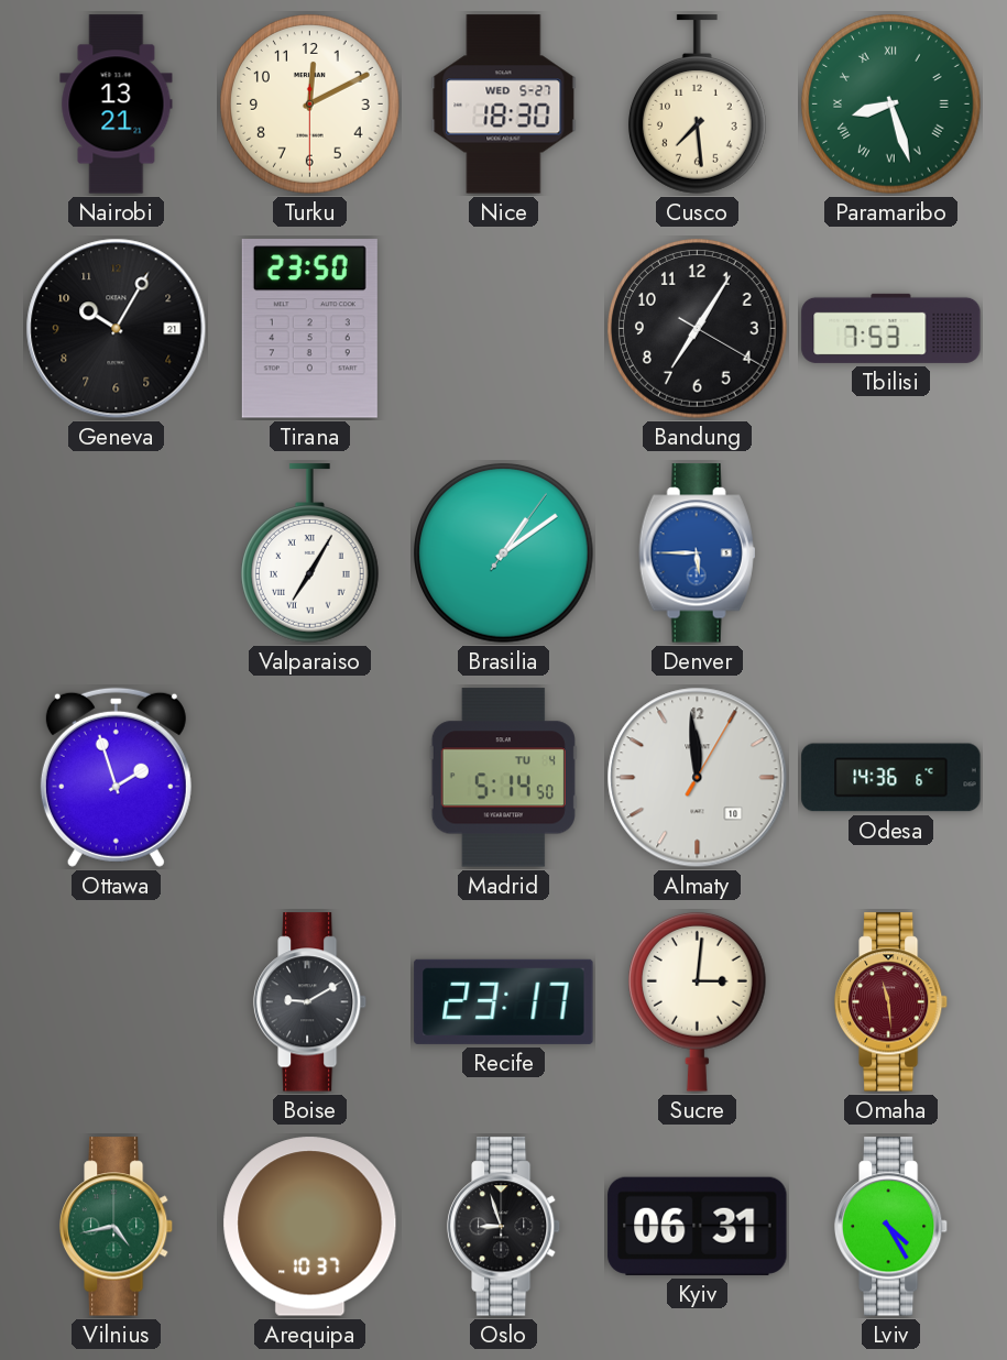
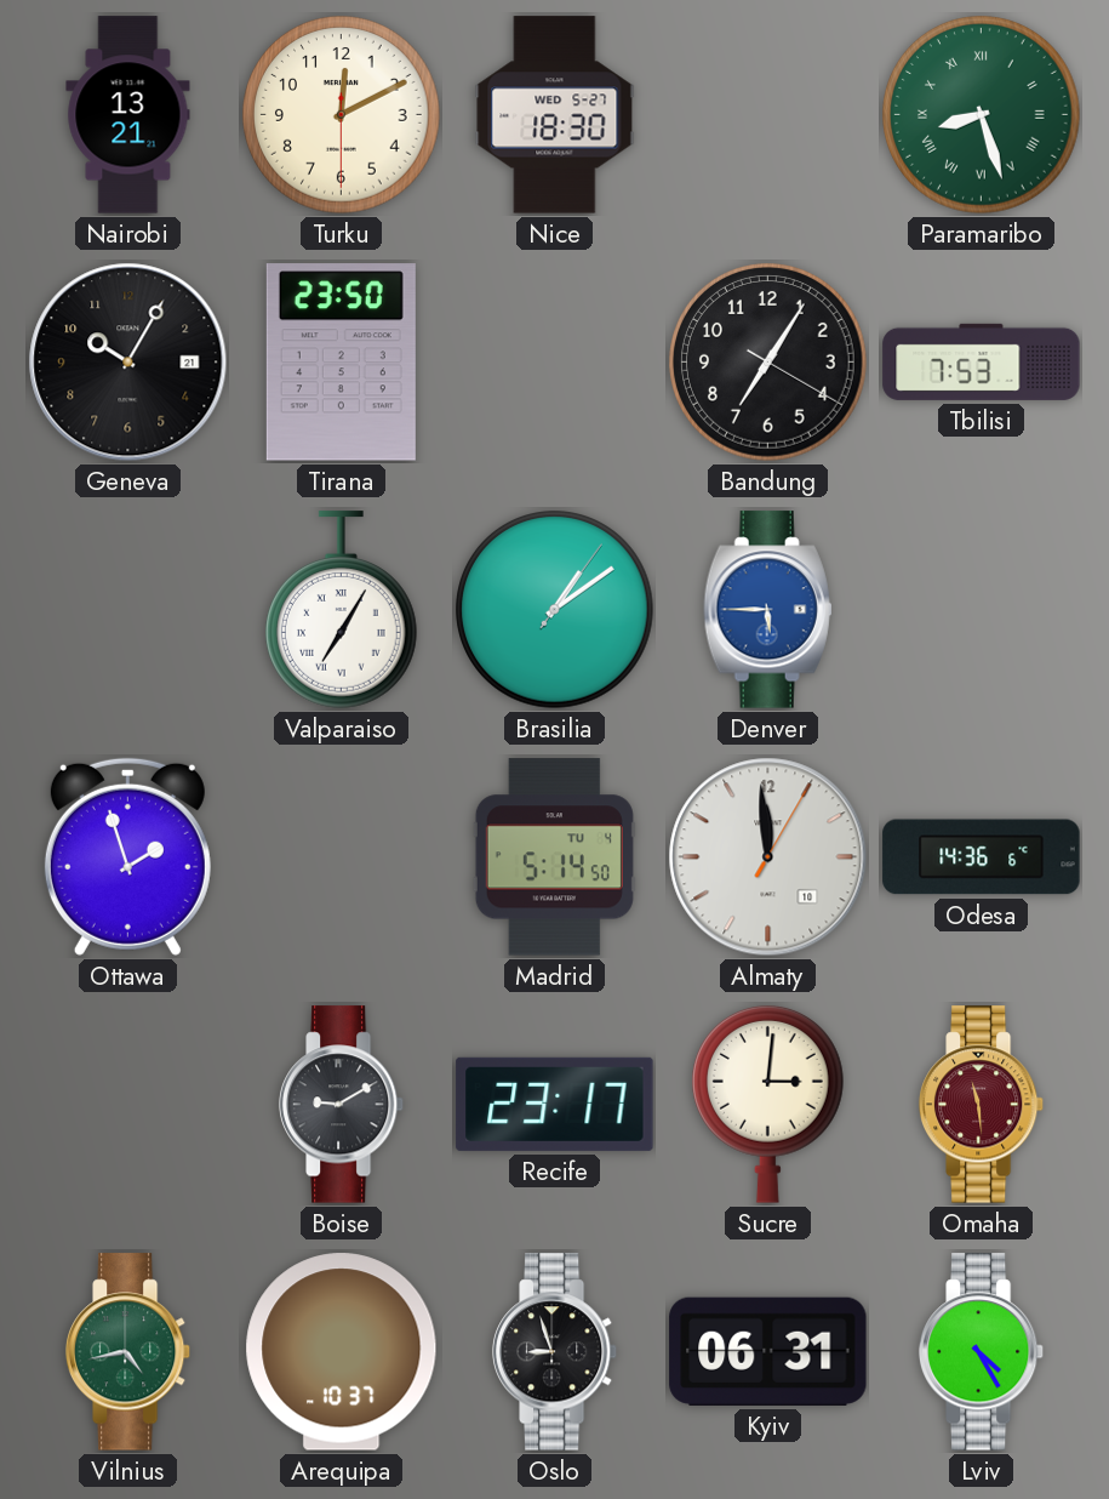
Cusco: 7:29 -> none
